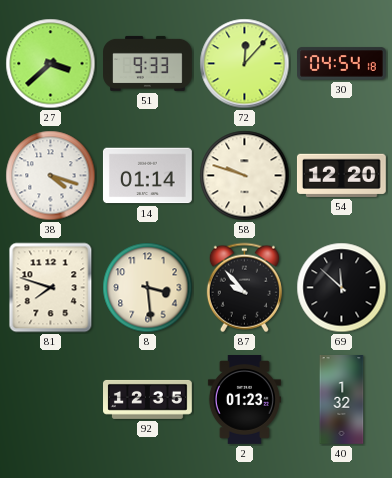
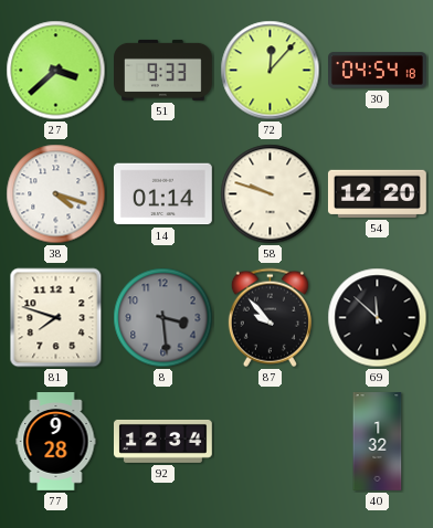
8 dial: cream -> grey
77: none -> 9:28
92: 12:35 -> 12:34
2: 01:23 -> none
